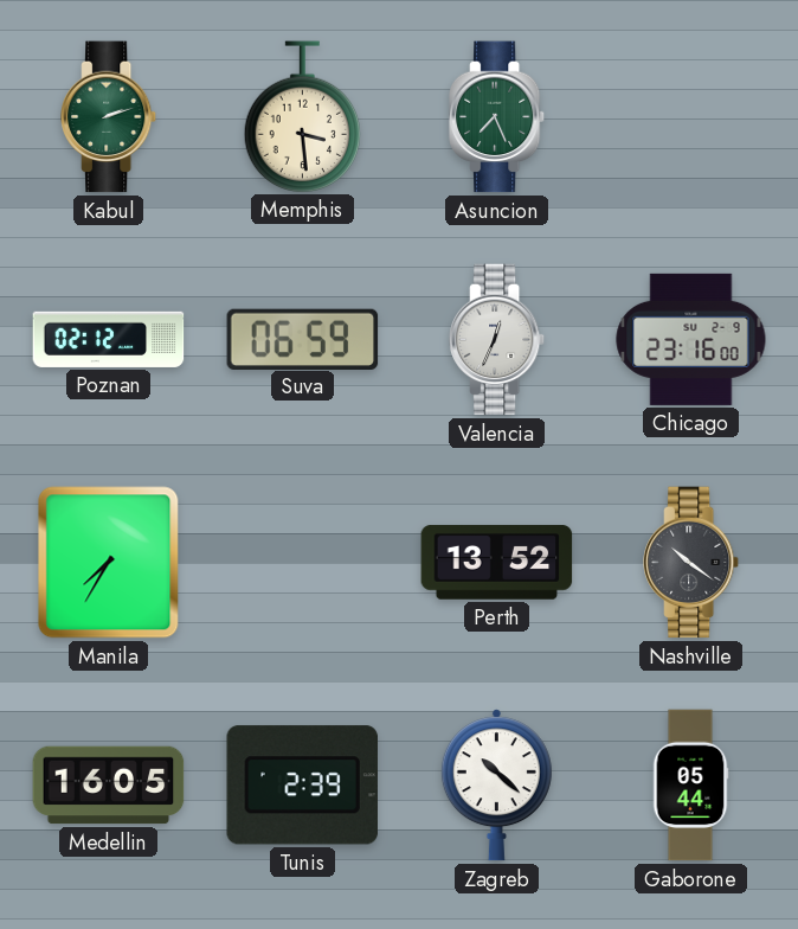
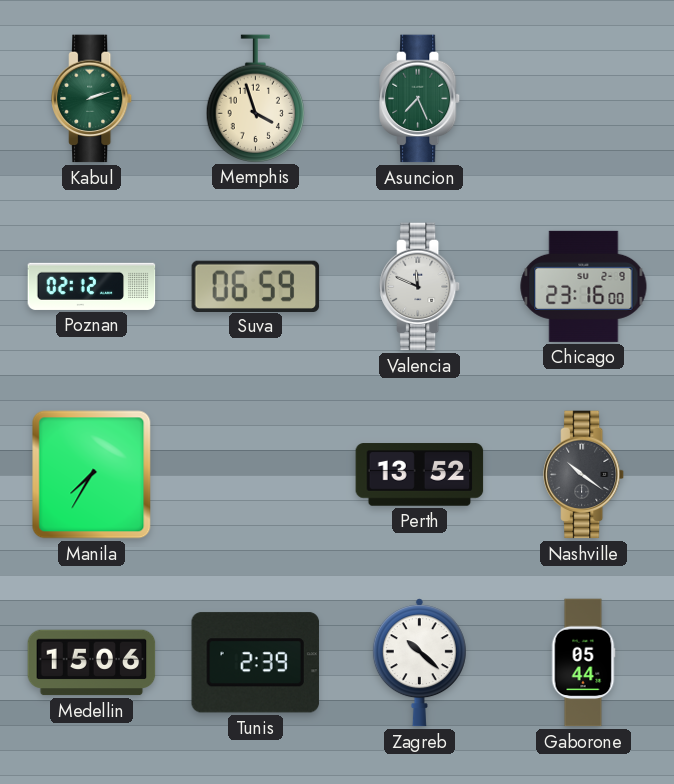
Memphis: 3:29 -> 3:57
Valencia: 12:34 -> 11:49
Medellin: 16:05 -> 15:06
